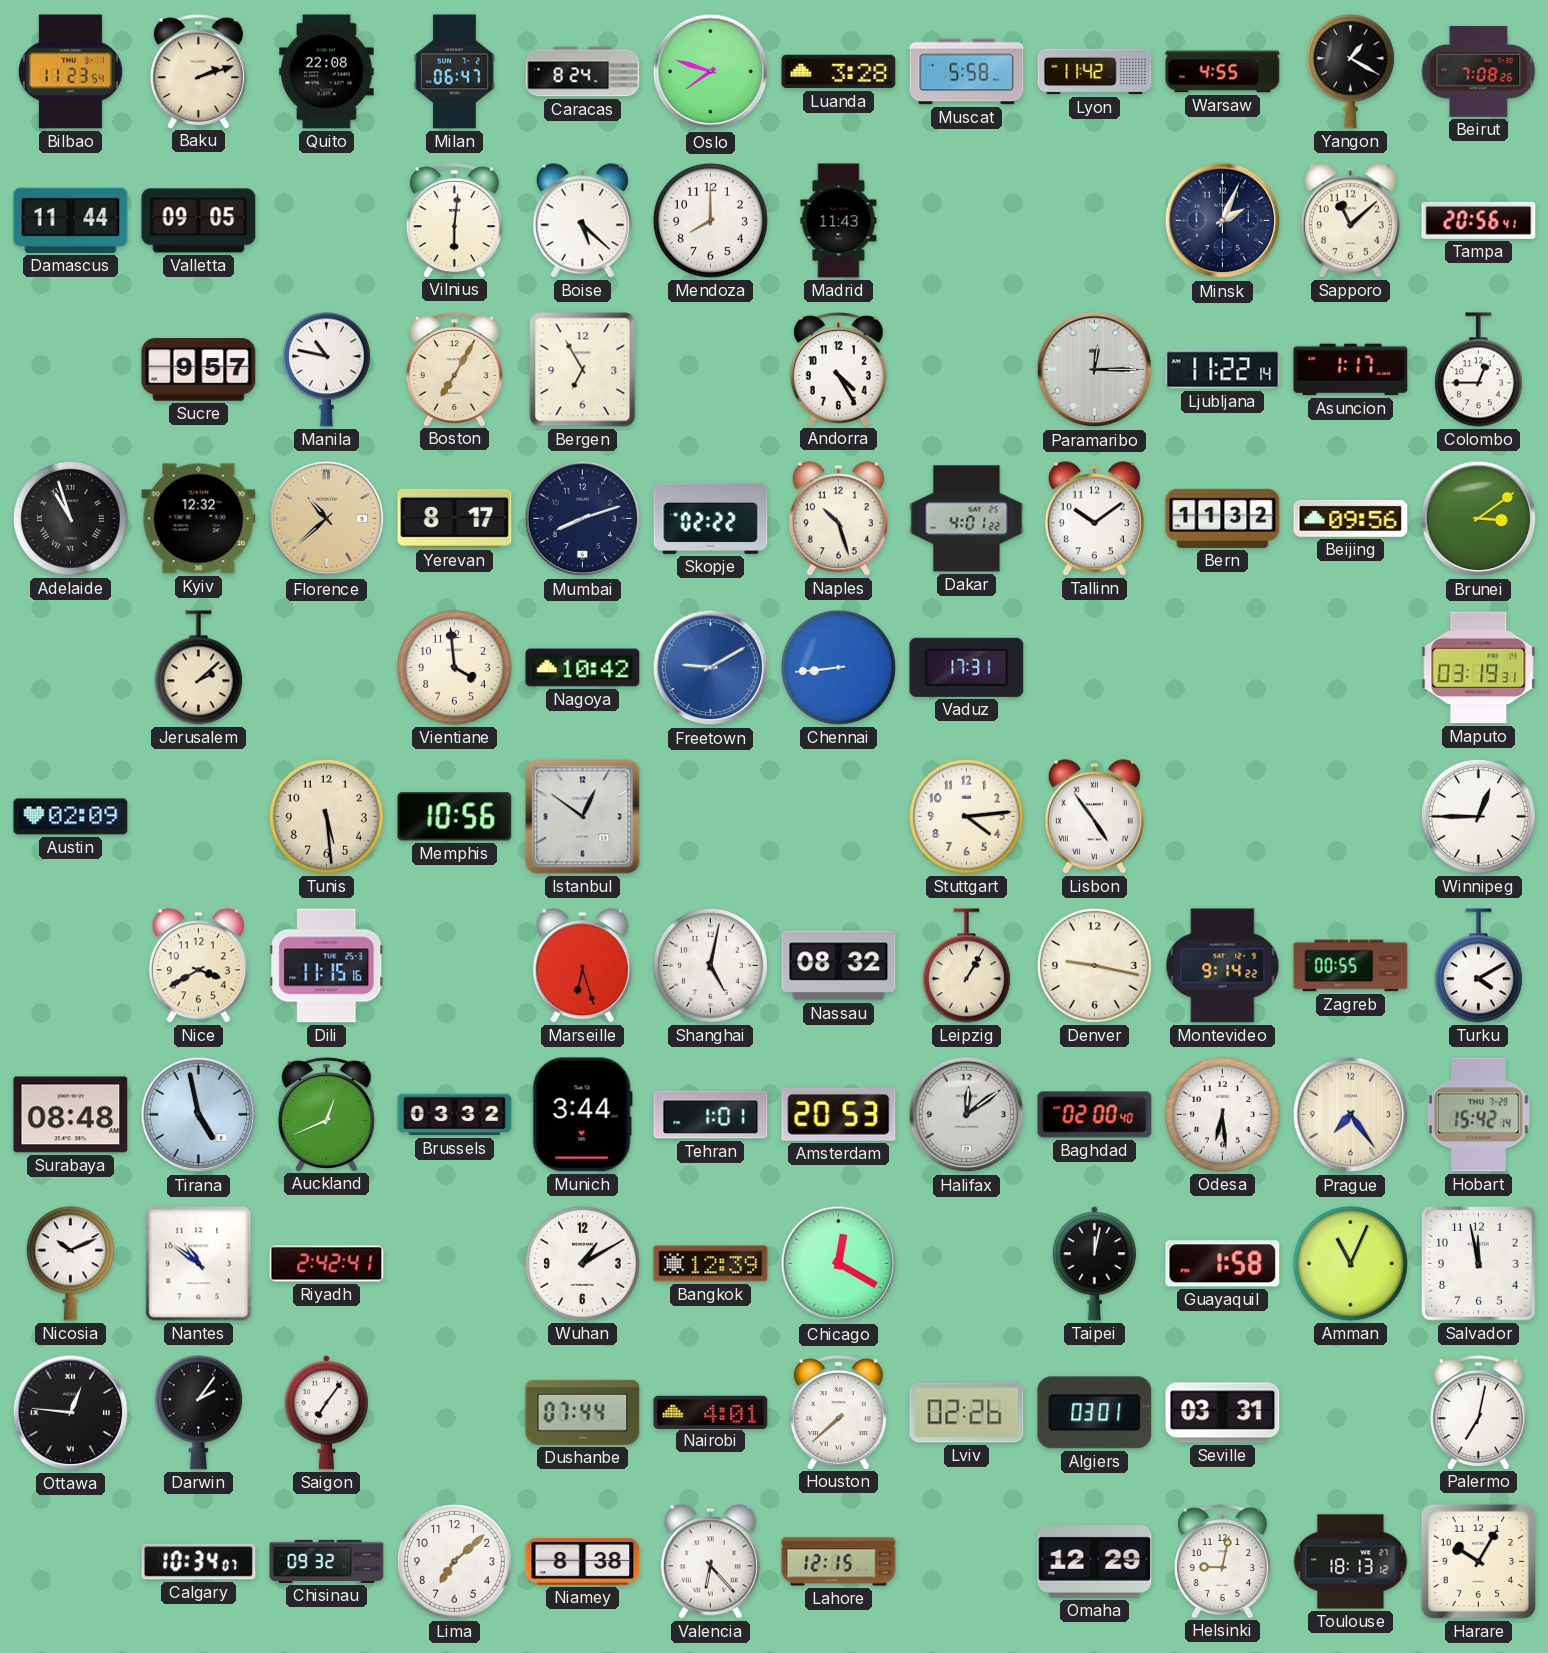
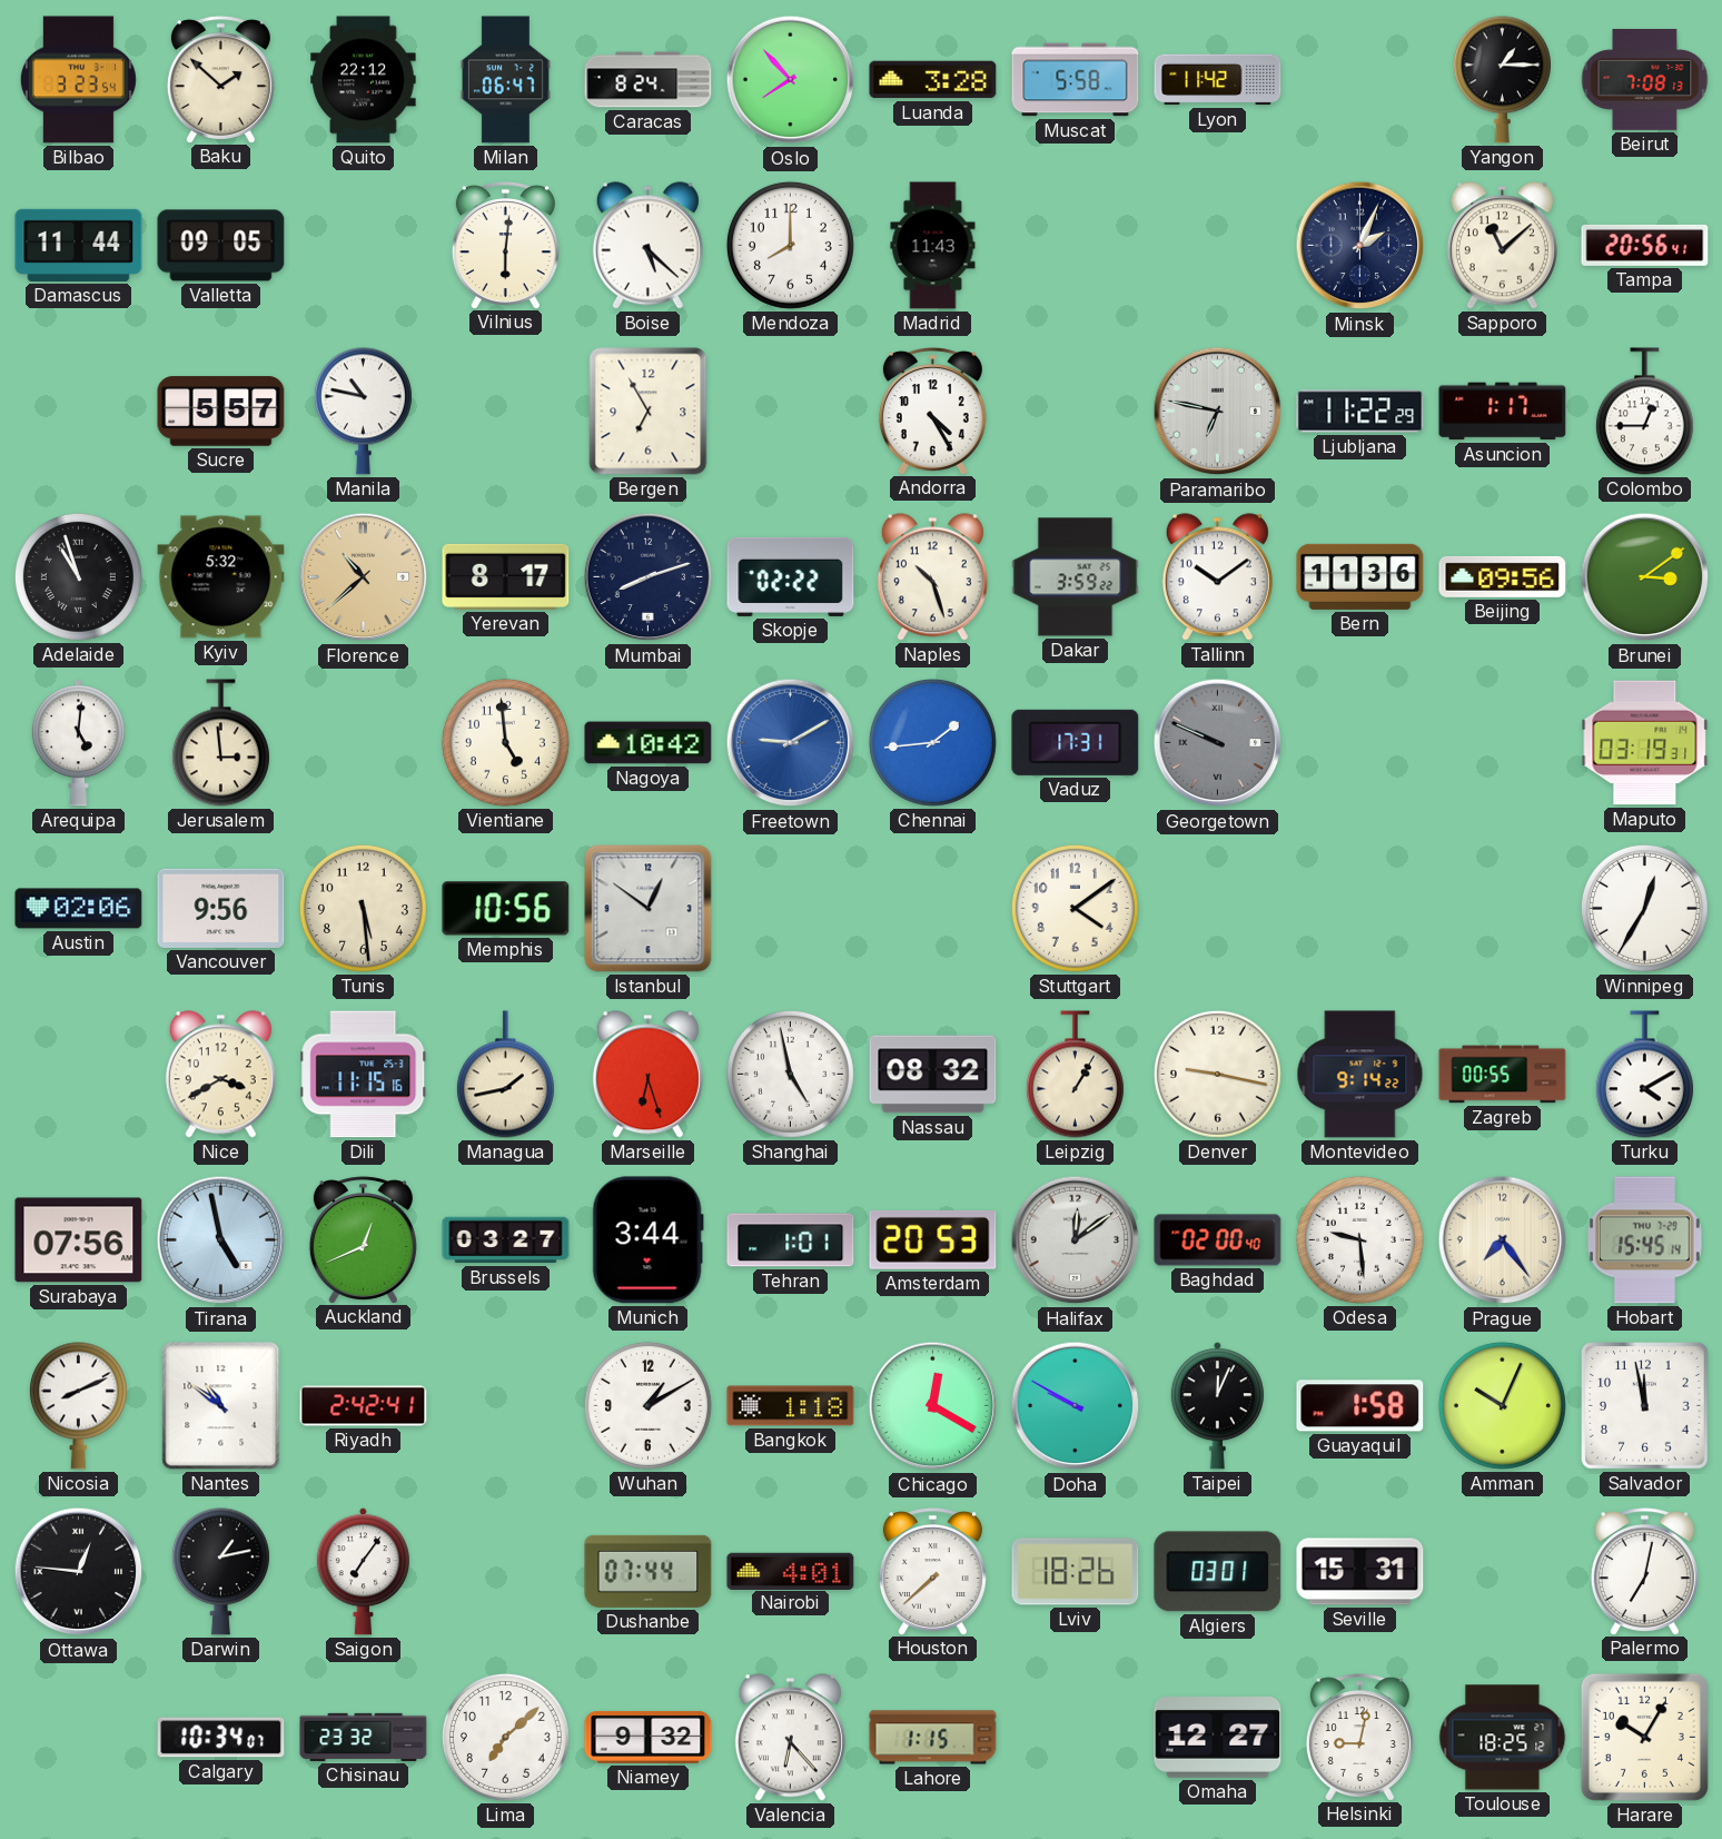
Bilbao: 11:23 -> 3:23
Baku: 2:12 -> 1:52
Quito: 22:08 -> 22:12
Oslo: 7:48 -> 7:53
Warsaw: 4:55 -> none
Yangon: 1:20 -> 1:15
Beirut: 7:08:26 -> 7:08:13
Sucre: 9:57 -> 5:57
Boston: 7:05 -> none
Paramaribo: 12:15 -> 6:47
Ljubljana: 11:22:14 -> 11:22:29
Kyiv: 12:32 -> 5:32
Dakar: 4:01 -> 3:59
Bern: 11:32 -> 11:36
Arequipa: none -> 5:01
Jerusalem: 2:08 -> 2:59
Vientiane: 3:59 -> 4:59
Chennai: 8:44 -> 1:44
Georgetown: none -> 9:49
Austin: 02:09 -> 02:06
Vancouver: none -> 9:56
Stuttgart: 4:14 -> 4:09
Lisbon: 4:54 -> none
Winnipeg: 12:45 -> 12:35
Managua: none -> 1:43
Shanghai: 5:02 -> 4:58
Surabaya: 08:48 -> 07:56
Brussels: 03:32 -> 03:27
Odesa: 6:29 -> 9:29
Hobart: 15:42 -> 15:45
Nicosia: 10:11 -> 8:11
Bangkok: 12:39 -> 1:18
Doha: none -> 9:50
Taipei: 12:02 -> 12:04
Amman: 11:04 -> 10:04
Darwin: 2:06 -> 1:13
Lviv: 02:26 -> 18:26
Seville: 03:31 -> 15:31
Chisinau: 09:32 -> 23:32
Niamey: 8:38 -> 9:32
Lahore: 12:15 -> 1:15
Omaha: 12:29 -> 12:27
Toulouse: 18:13 -> 18:25
